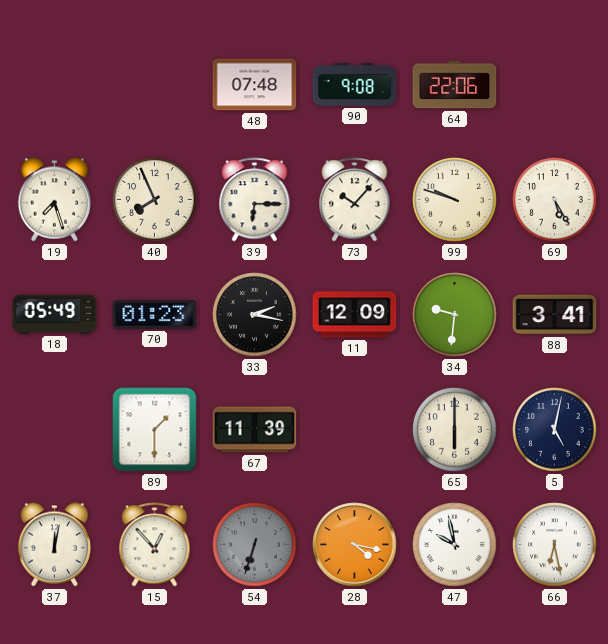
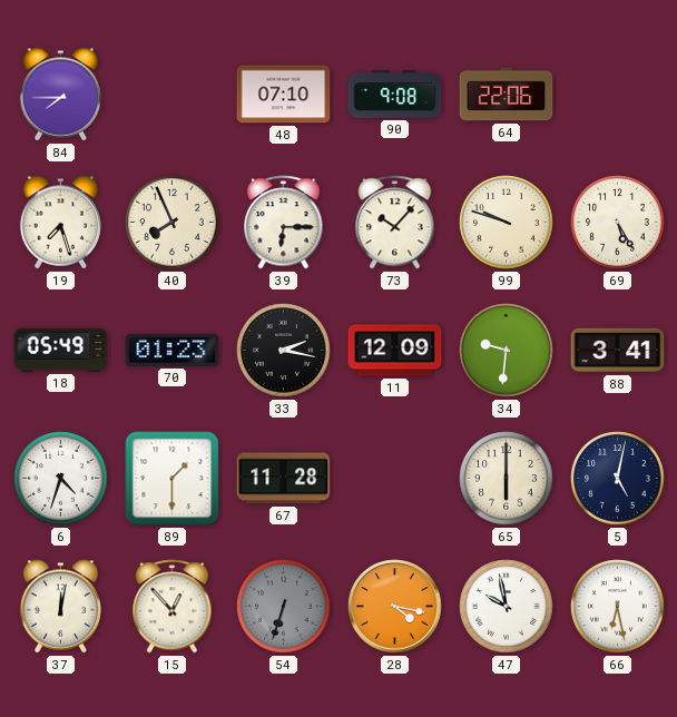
84: none -> 7:45
48: 07:48 -> 07:10
6: none -> 4:33
67: 11:39 -> 11:28
